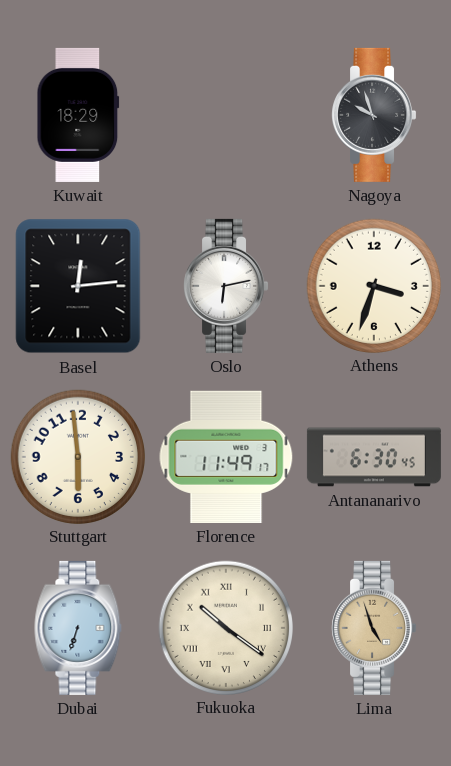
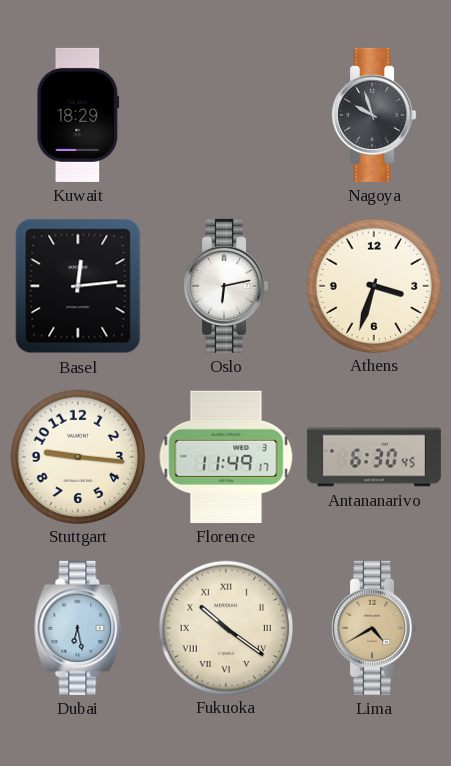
Stuttgart: 5:59 -> 9:16
Dubai: 6:33 -> 6:28
Lima: 4:57 -> 4:40
